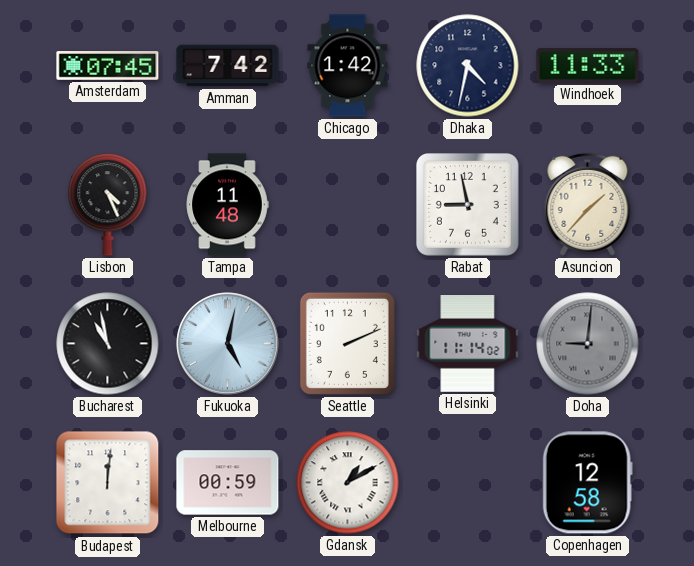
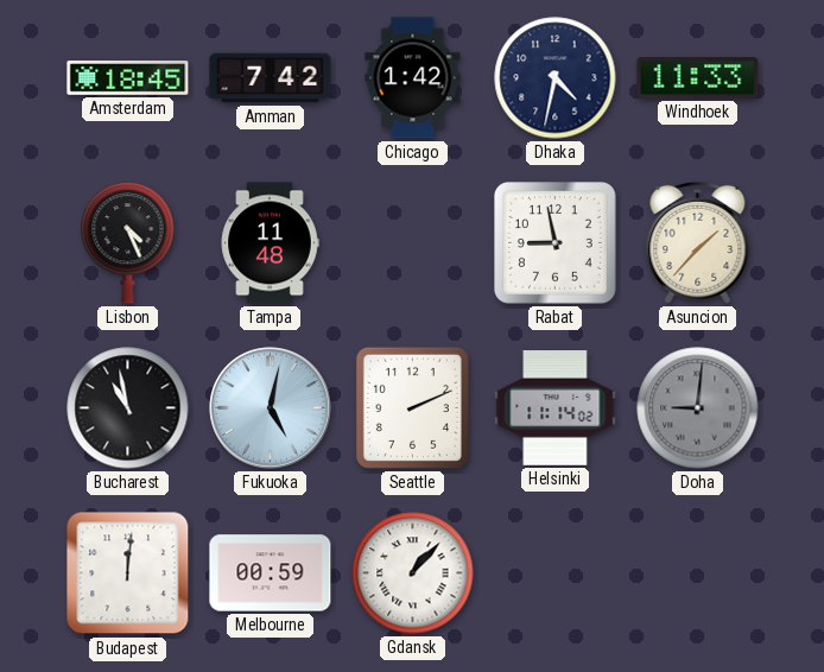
Amsterdam: 07:45 -> 18:45
Gdansk: 1:10 -> 1:07
Copenhagen: 12:58 -> none
